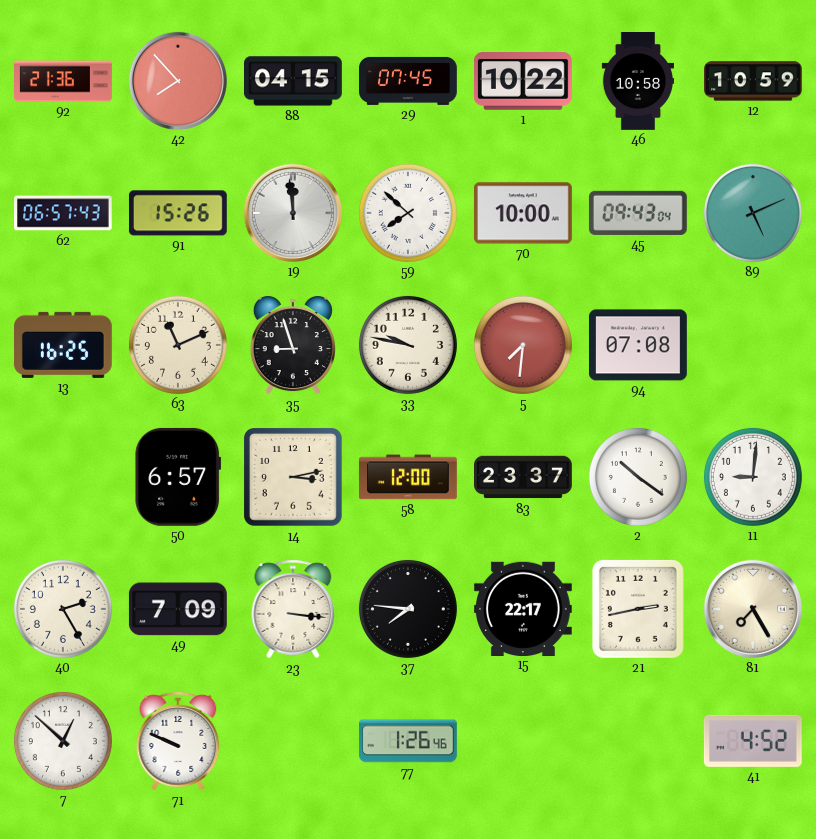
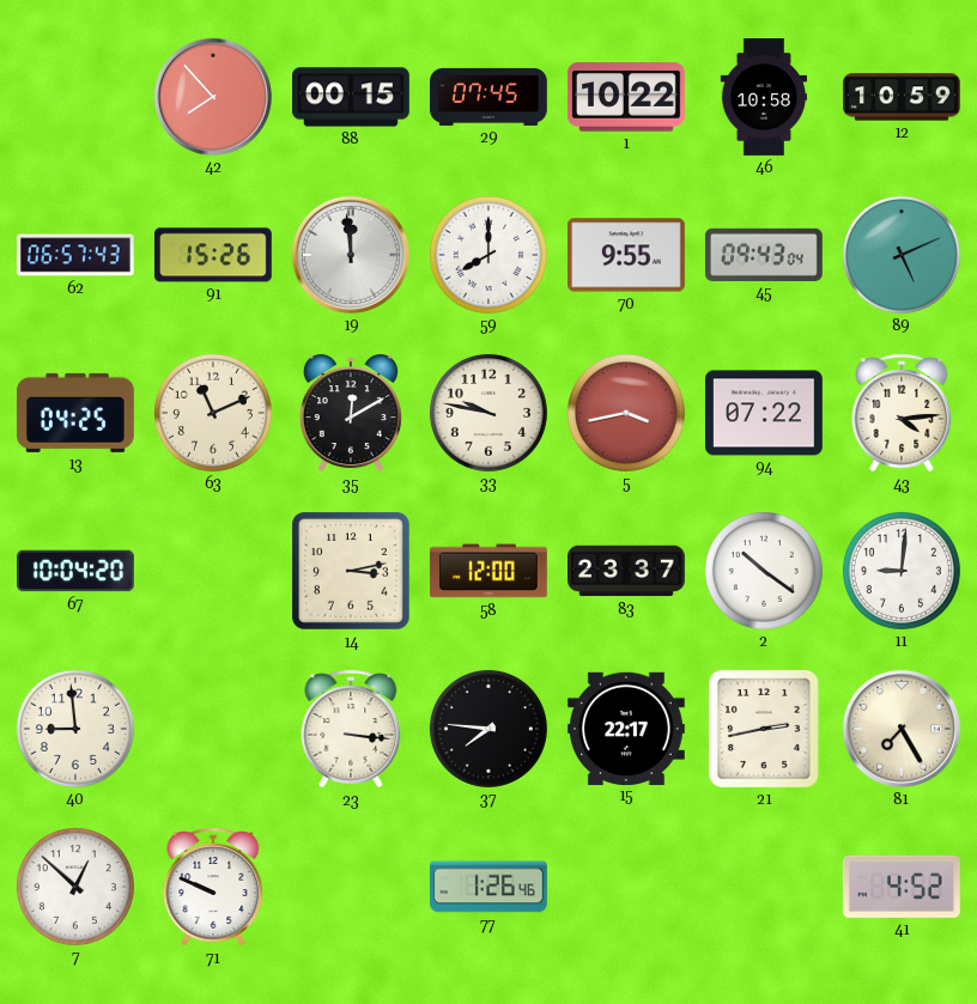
92: 21:36 -> none
88: 04:15 -> 00:15
59: 7:52 -> 8:00
70: 10:00 -> 9:55
13: 16:25 -> 04:25
35: 8:57 -> 12:10
5: 7:31 -> 3:43
94: 07:08 -> 07:22
43: none -> 4:14
67: none -> 10:04
50: 6:57 -> none
40: 2:25 -> 8:59
49: 7:09 -> none
